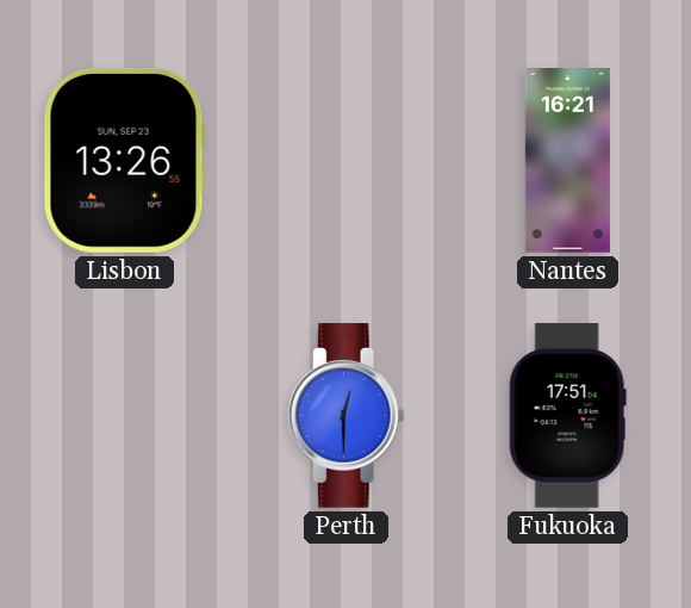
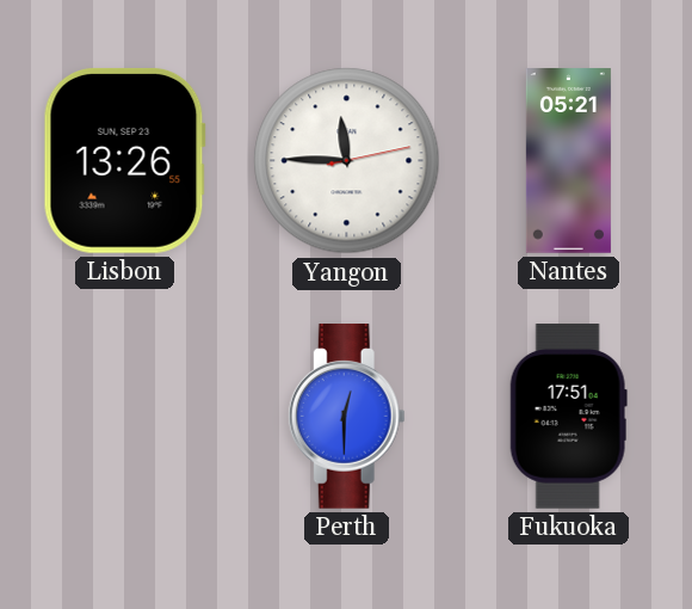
Yangon: none -> 11:45
Nantes: 16:21 -> 05:21
